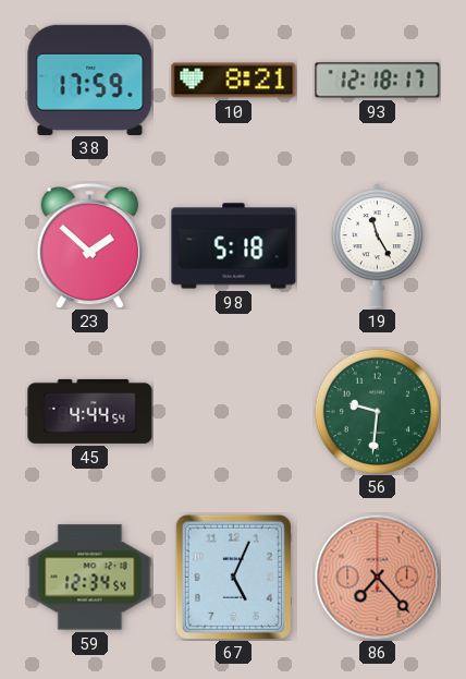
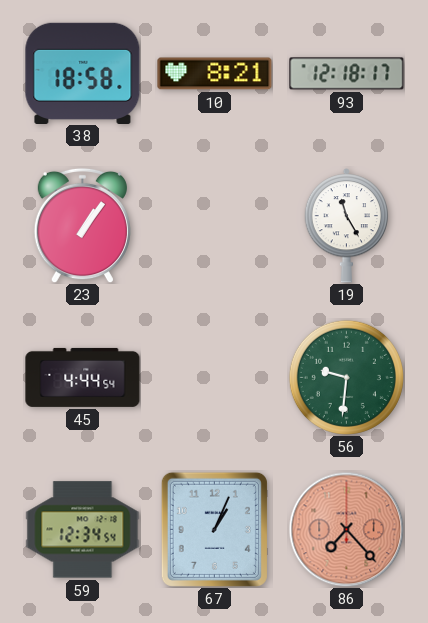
38: 17:59 -> 18:58
23: 1:52 -> 1:06
98: 5:18 -> none
67: 5:04 -> 1:04
